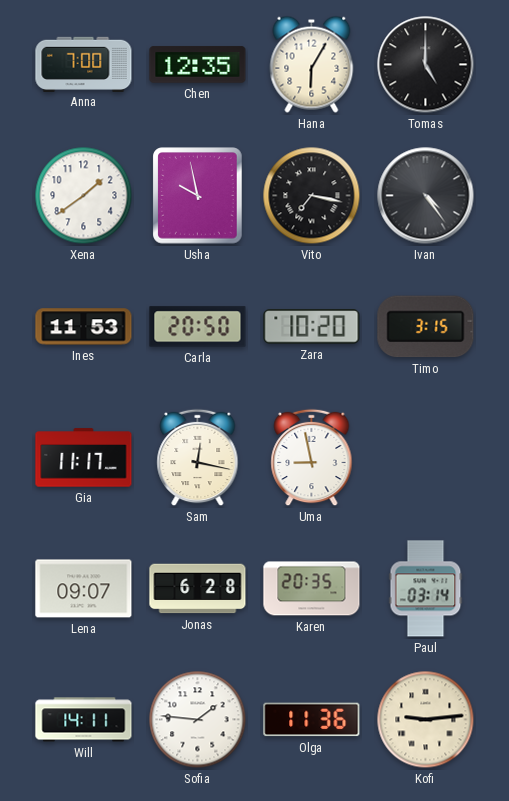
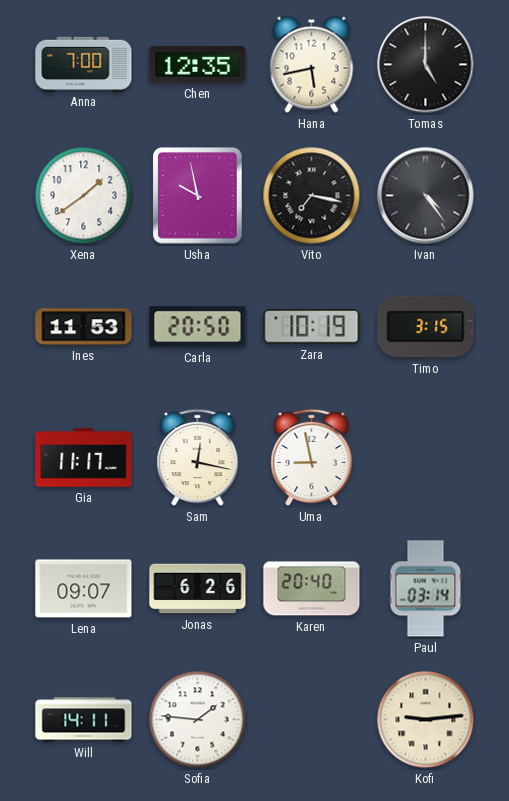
Hana: 6:05 -> 5:43
Zara: 10:20 -> 10:19
Jonas: 6:28 -> 6:26
Karen: 20:35 -> 20:40
Olga: 11:36 -> none
